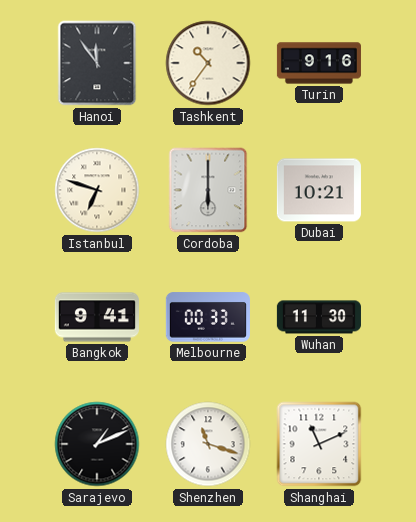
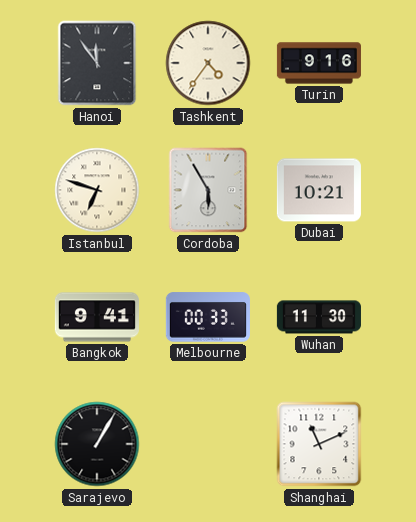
Tashkent: 10:36 -> 4:36
Cordoba: 6:00 -> 5:55
Sarajevo: 1:11 -> 1:05
Shenzhen: 11:18 -> none
